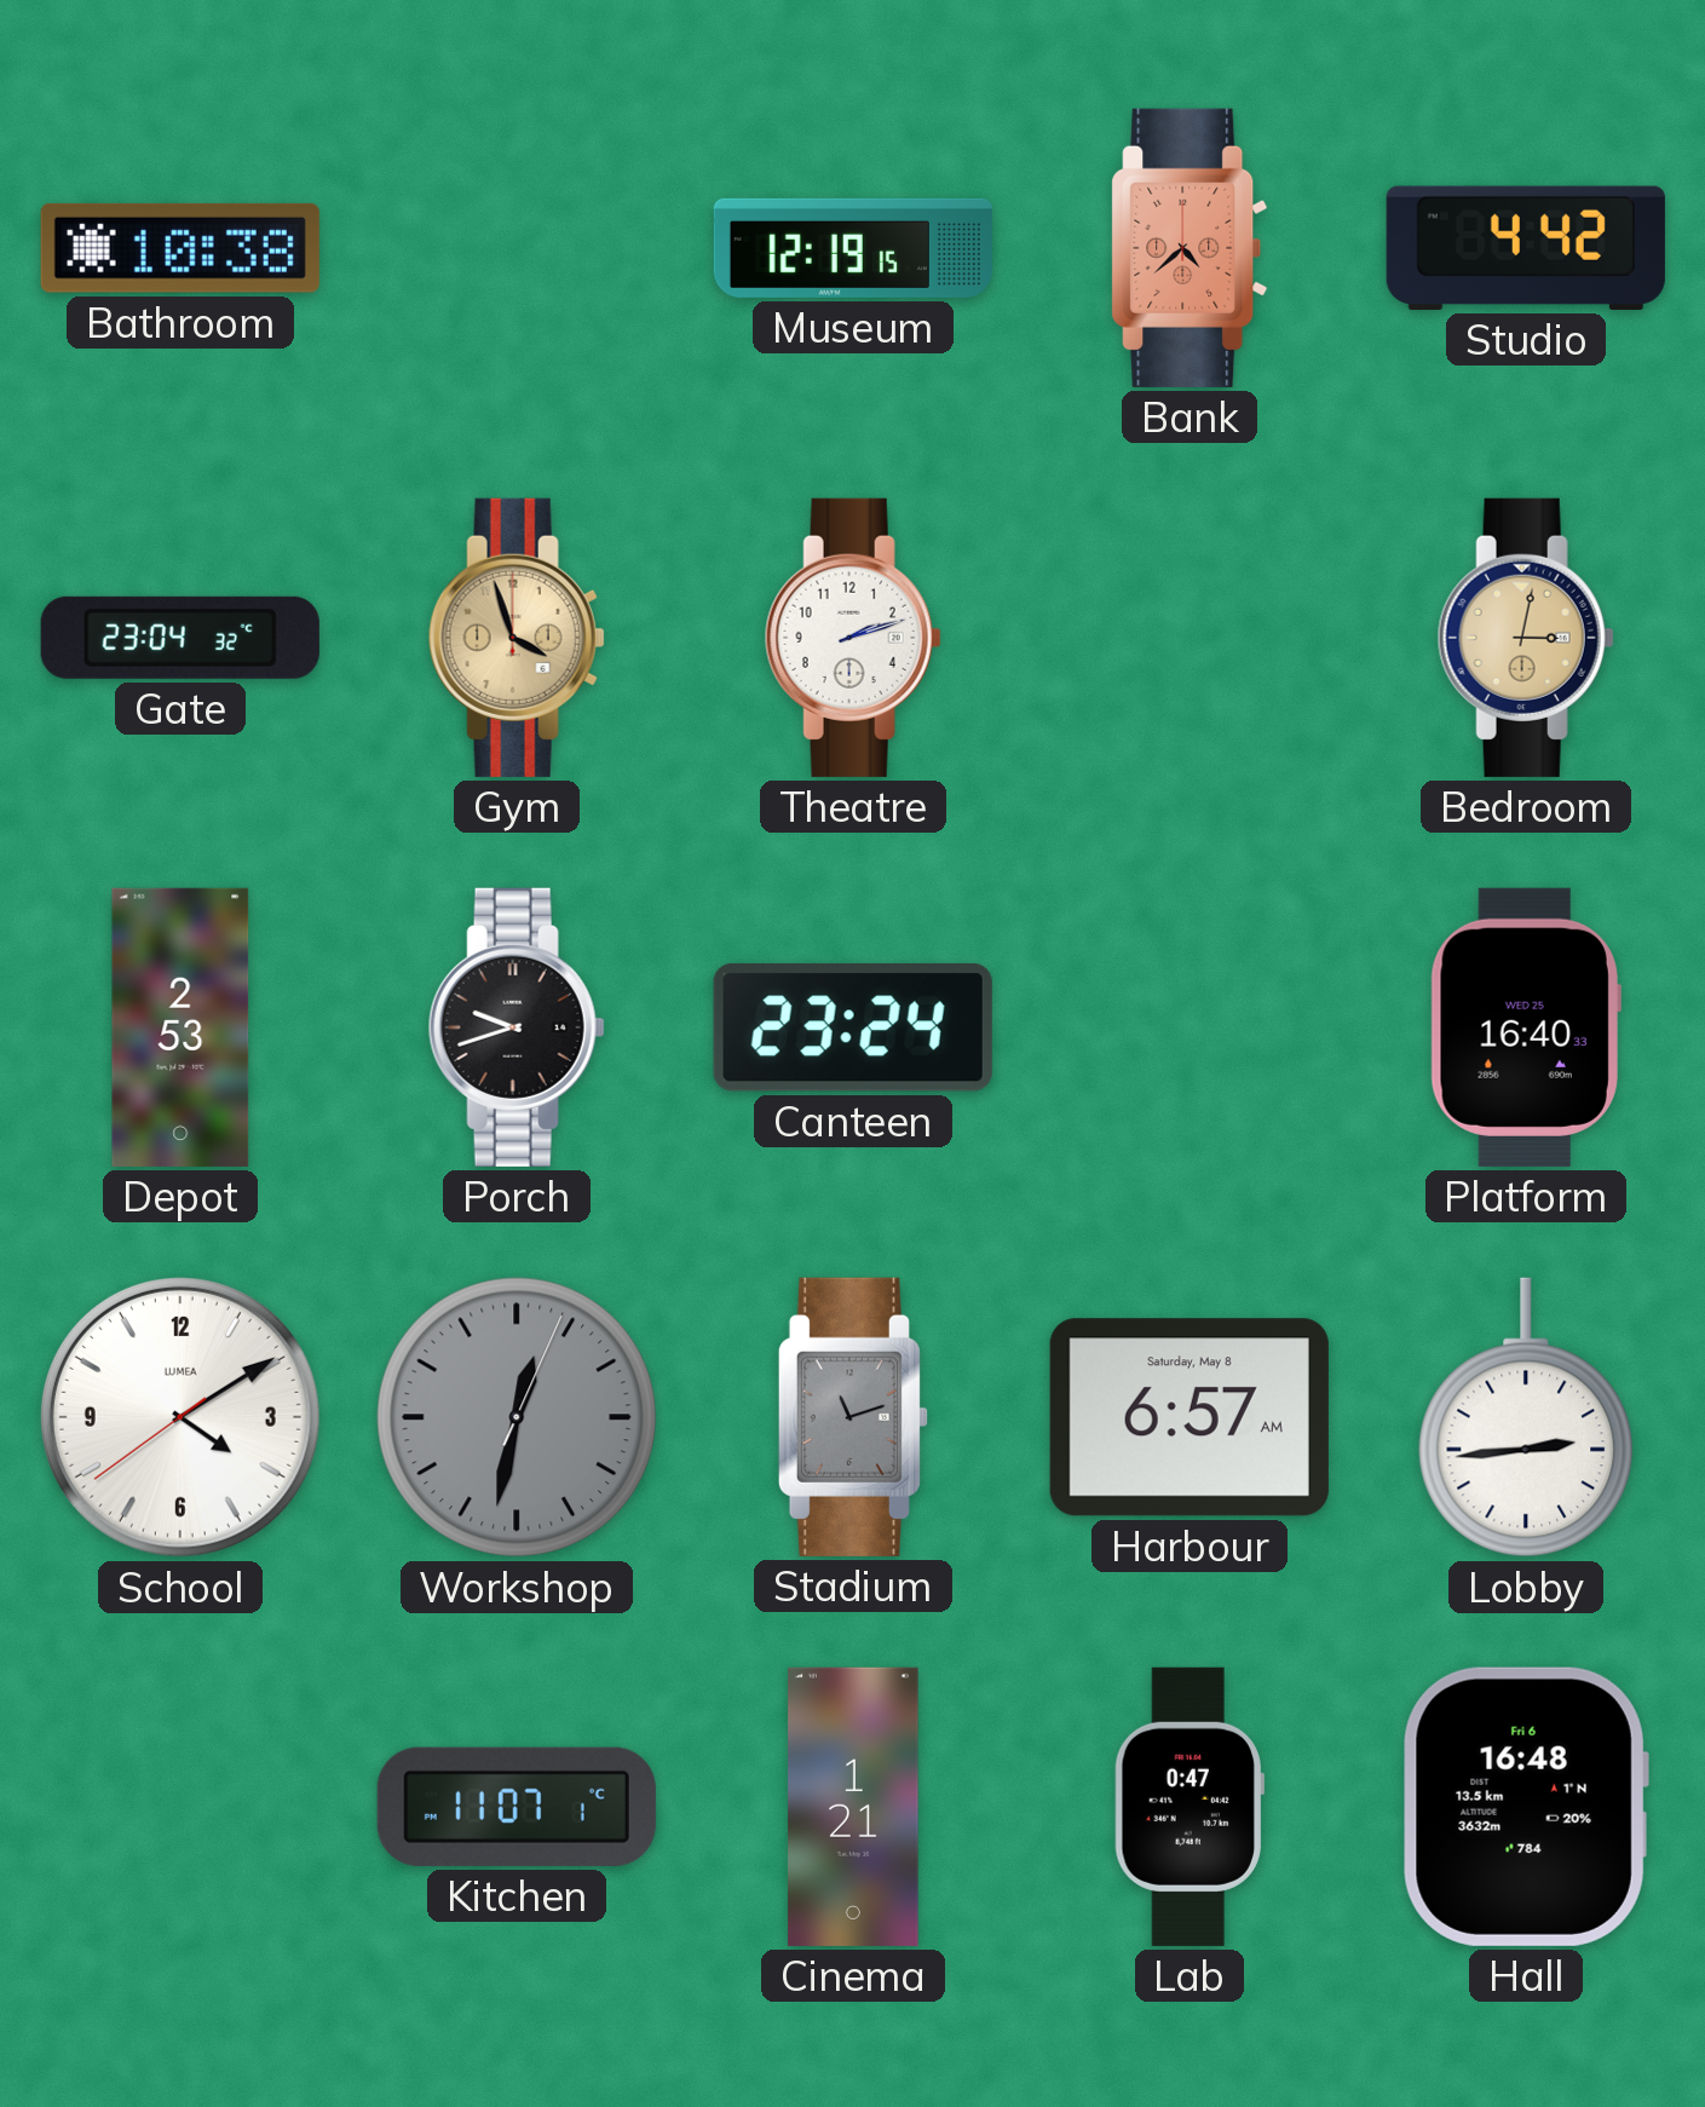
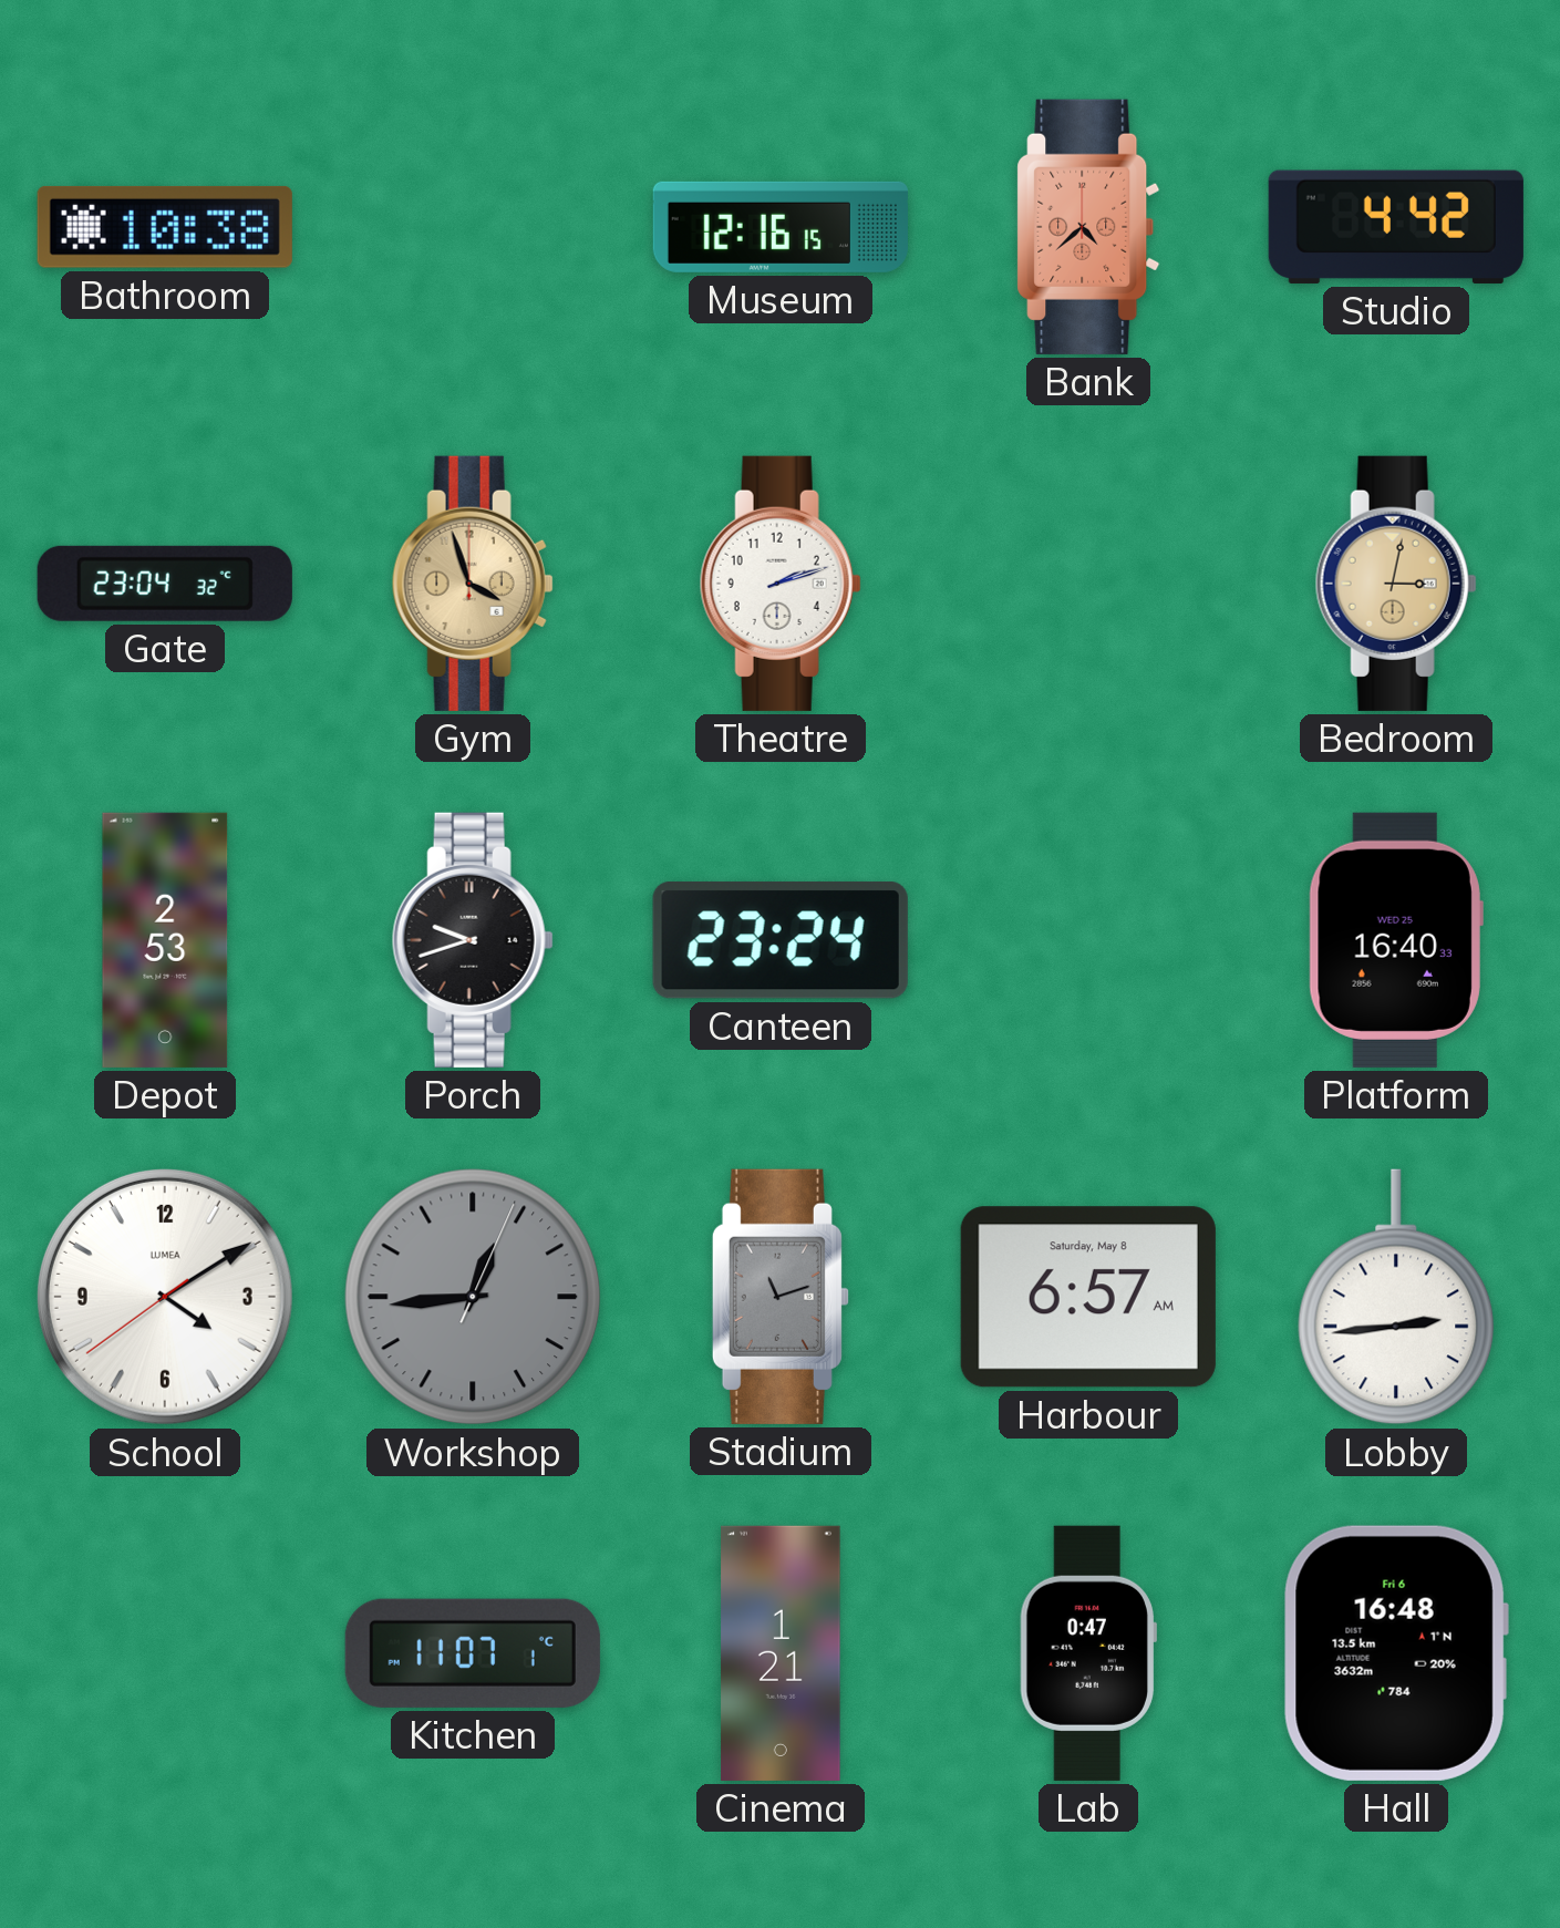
Museum: 12:19 -> 12:16
Workshop: 12:32 -> 12:44
